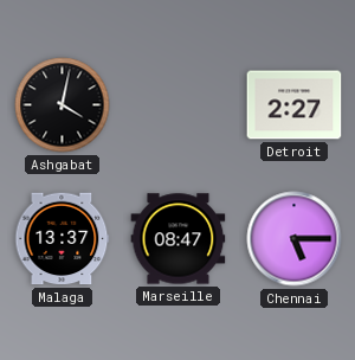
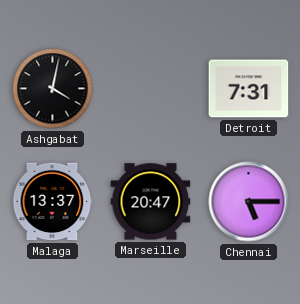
Detroit: 2:27 -> 7:31
Marseille: 08:47 -> 20:47
